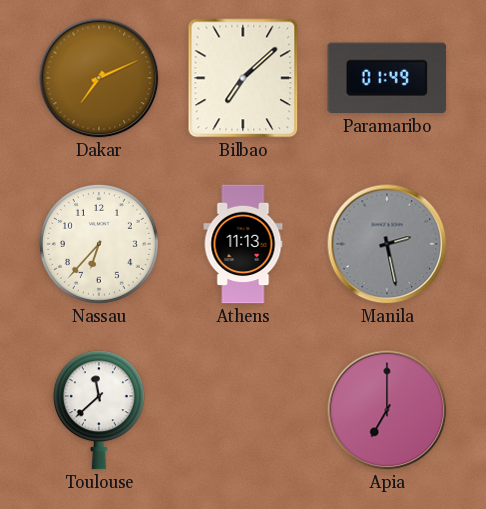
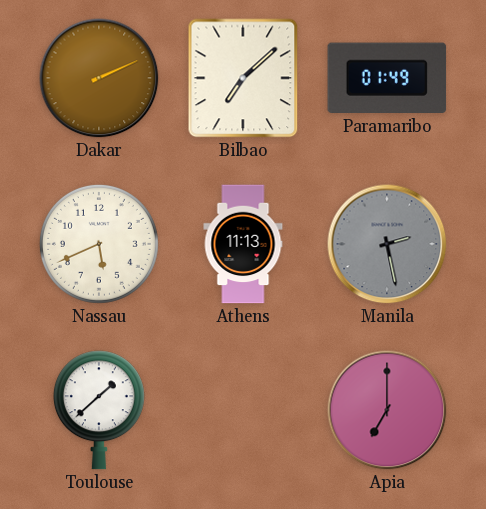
Dakar: 7:11 -> 2:11
Nassau: 6:37 -> 5:41
Toulouse: 11:38 -> 1:38
